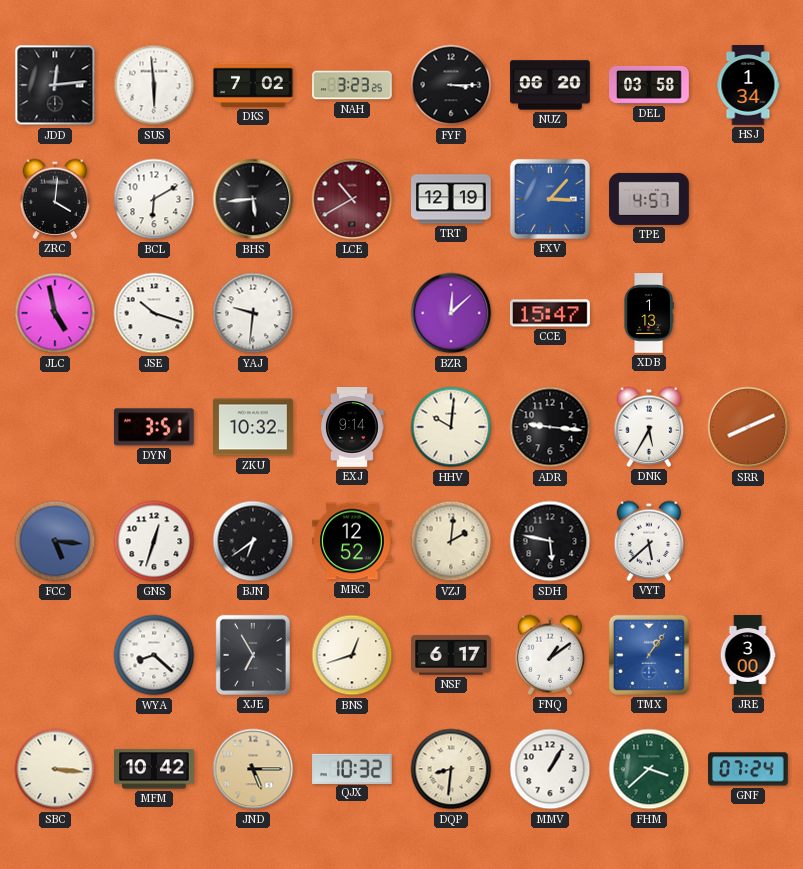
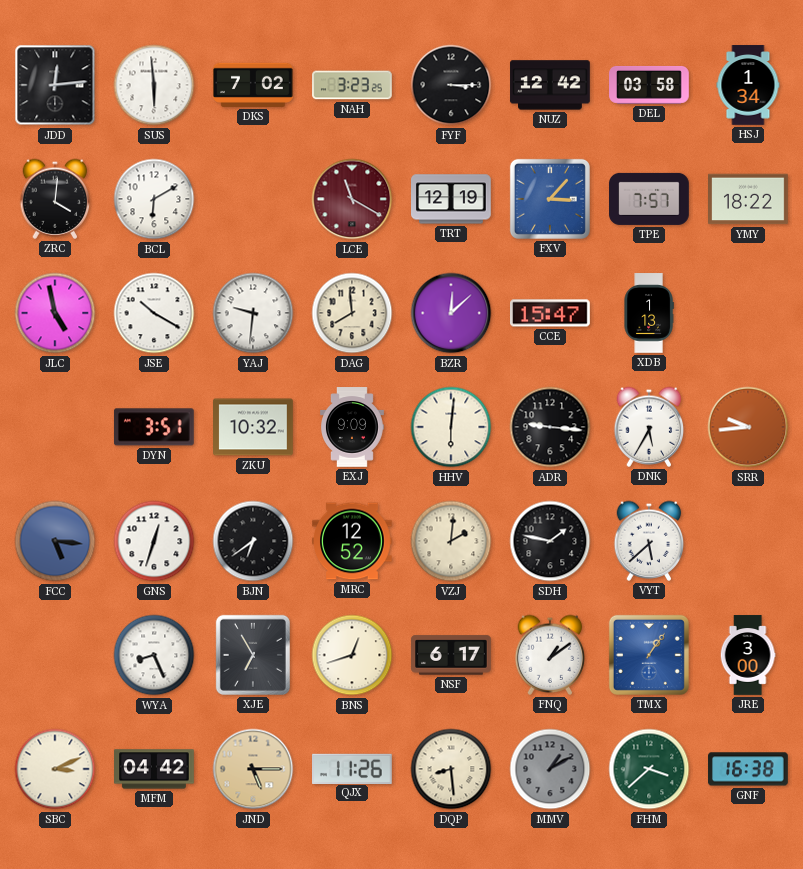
NUZ: 06:20 -> 12:42
BHS: 5:44 -> none
LCE: 10:40 -> 11:20
TPE: 4:57 -> 7:57
YMY: none -> 18:22
JSE: 10:18 -> 10:20
DAG: none -> 7:59
EXJ: 9:14 -> 9:09
HHV: 10:01 -> 6:01
SRR: 8:11 -> 9:44
SDH: 5:47 -> 1:47
WYA: 8:22 -> 8:26
SBC: 3:16 -> 3:11
MFM: 10:42 -> 04:42
QJX: 10:32 -> 11:26
DQP: 8:31 -> 8:29
MMV: 1:05 -> 1:10
MMV dial: white -> grey
GNF: 07:24 -> 16:38
